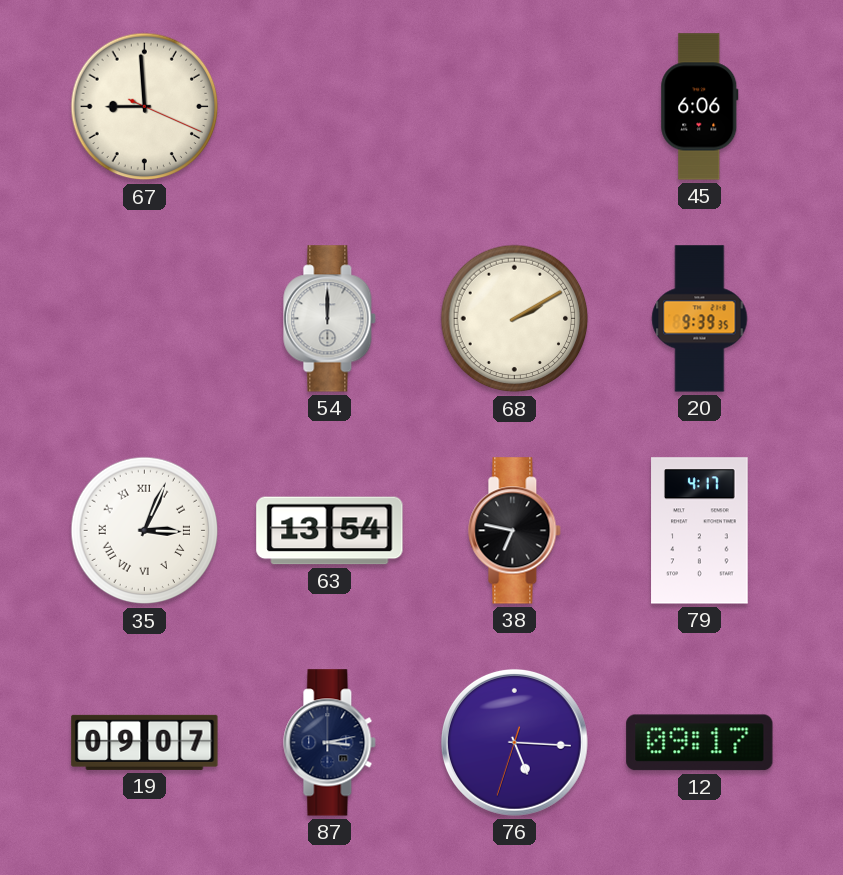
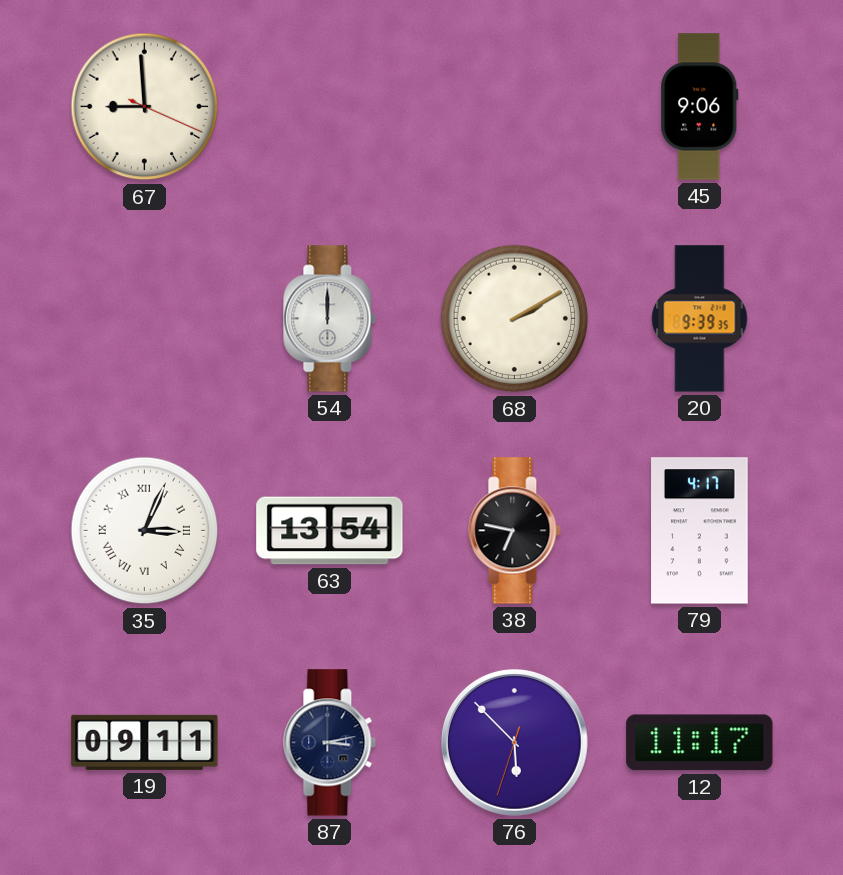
45: 6:06 -> 9:06
19: 09:07 -> 09:11
76: 5:15 -> 5:52
12: 09:17 -> 11:17
